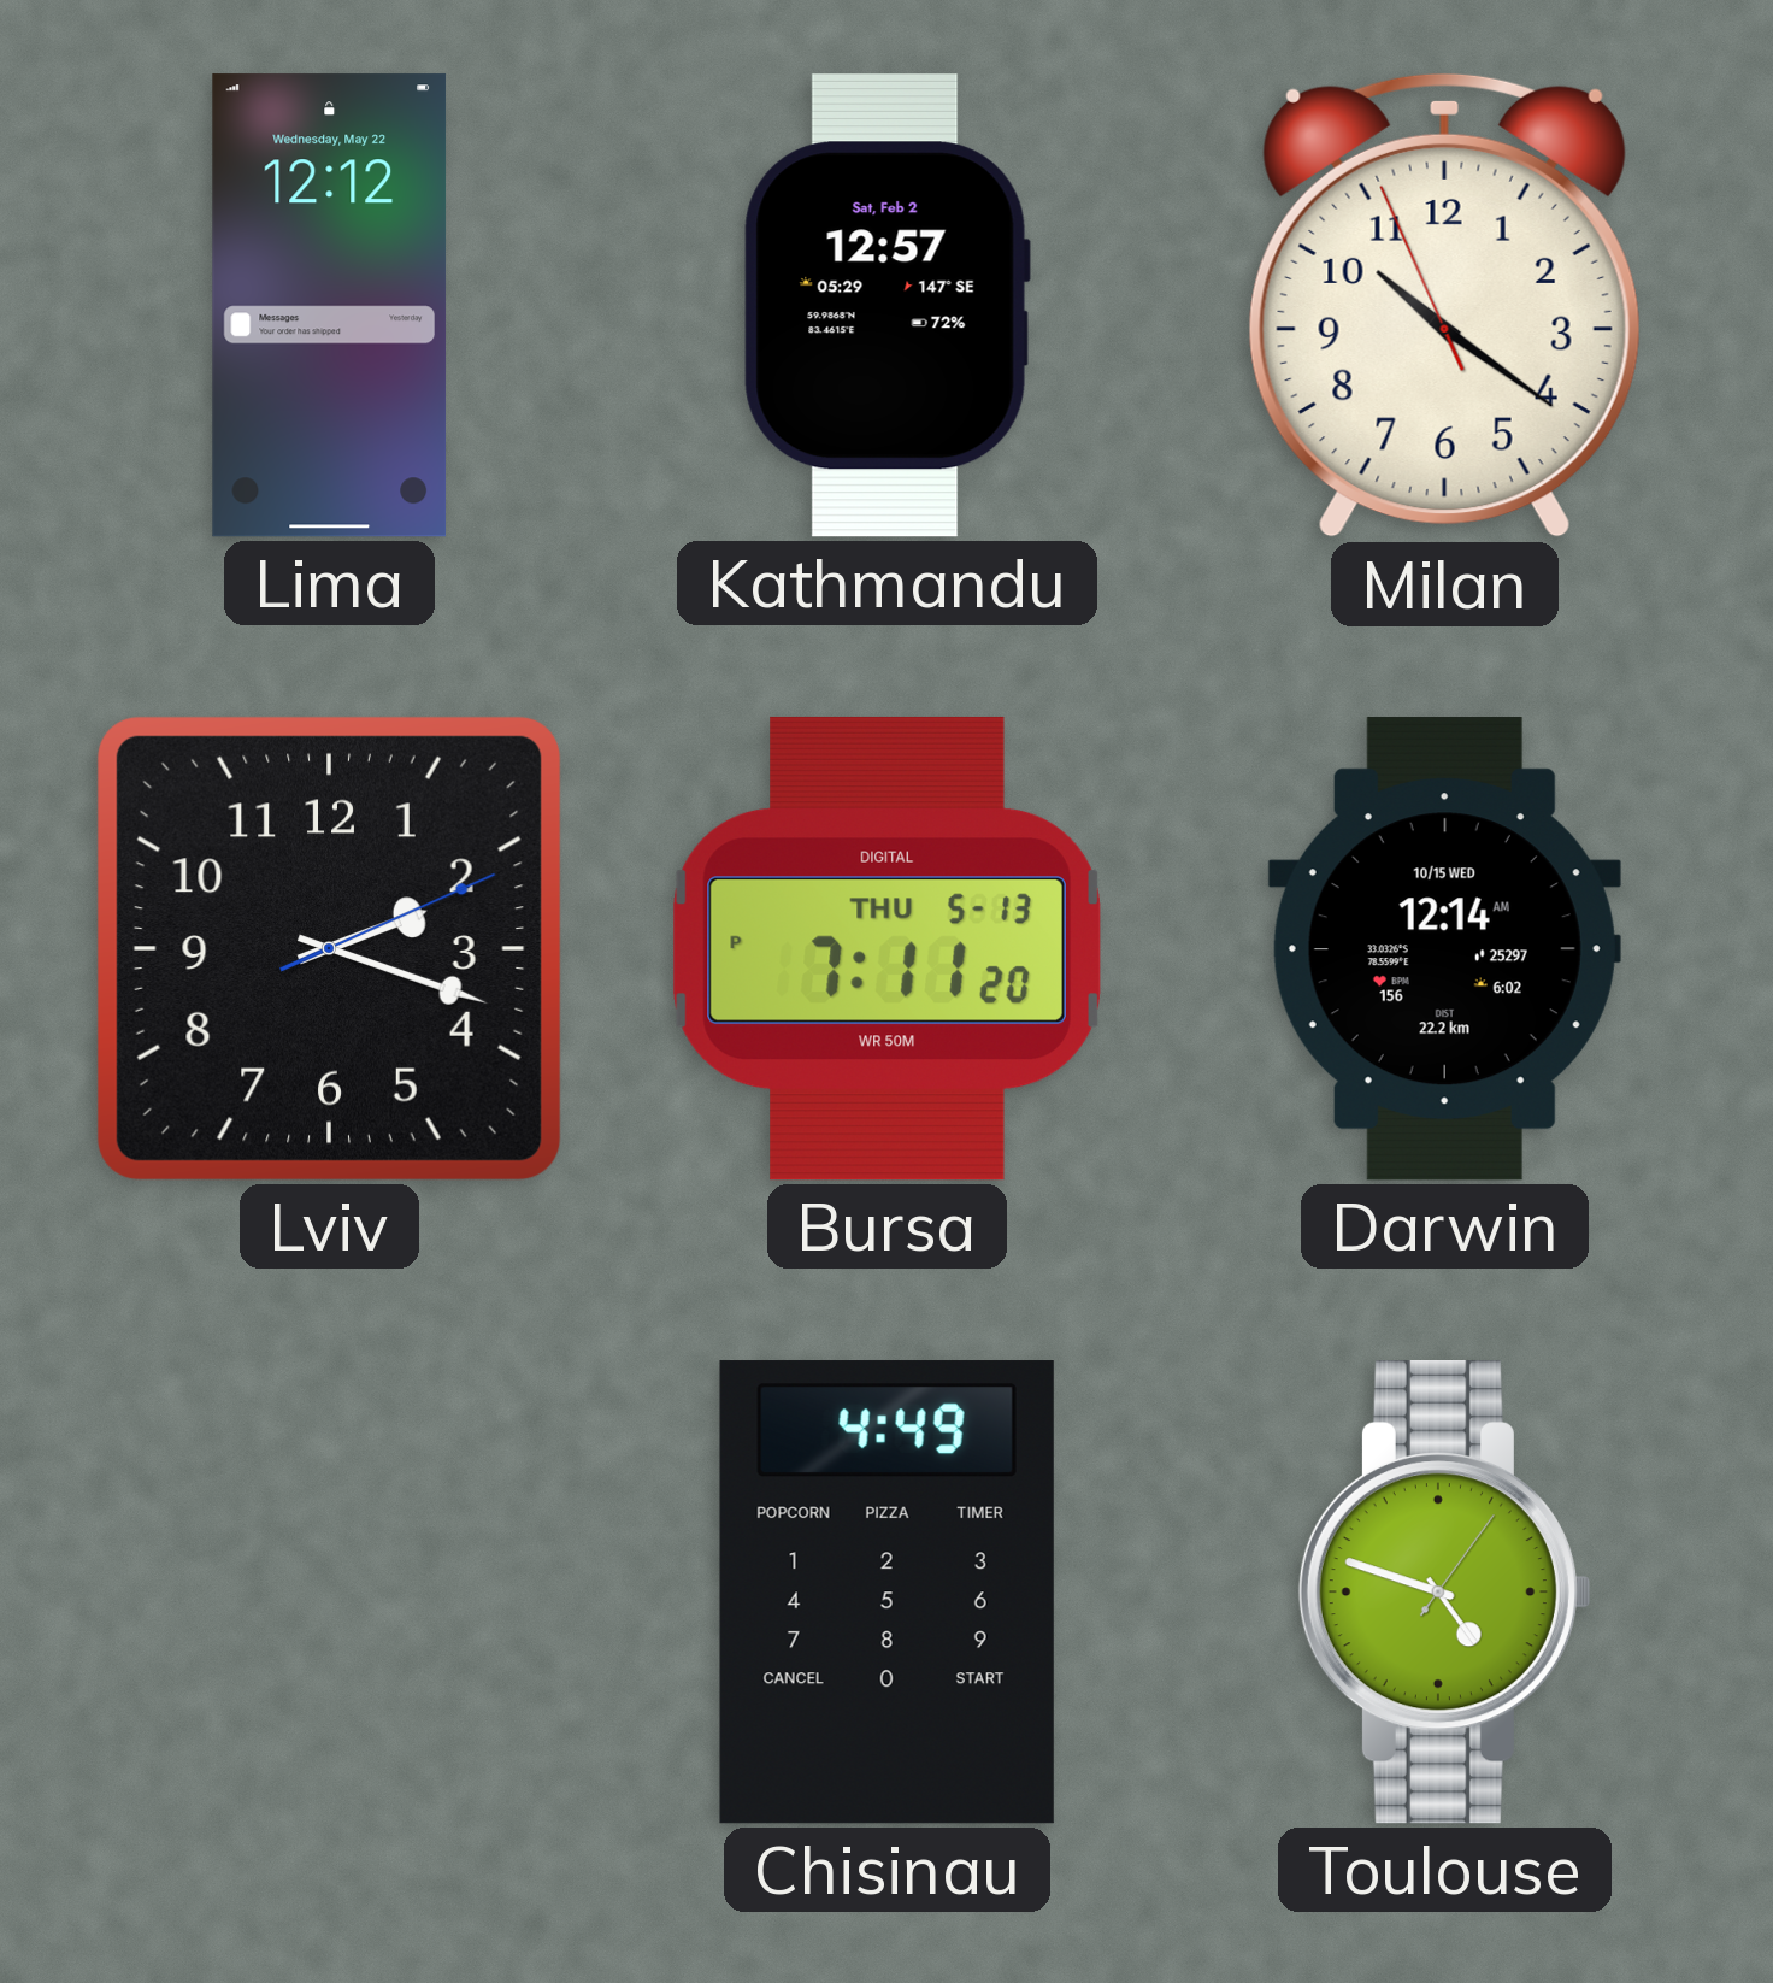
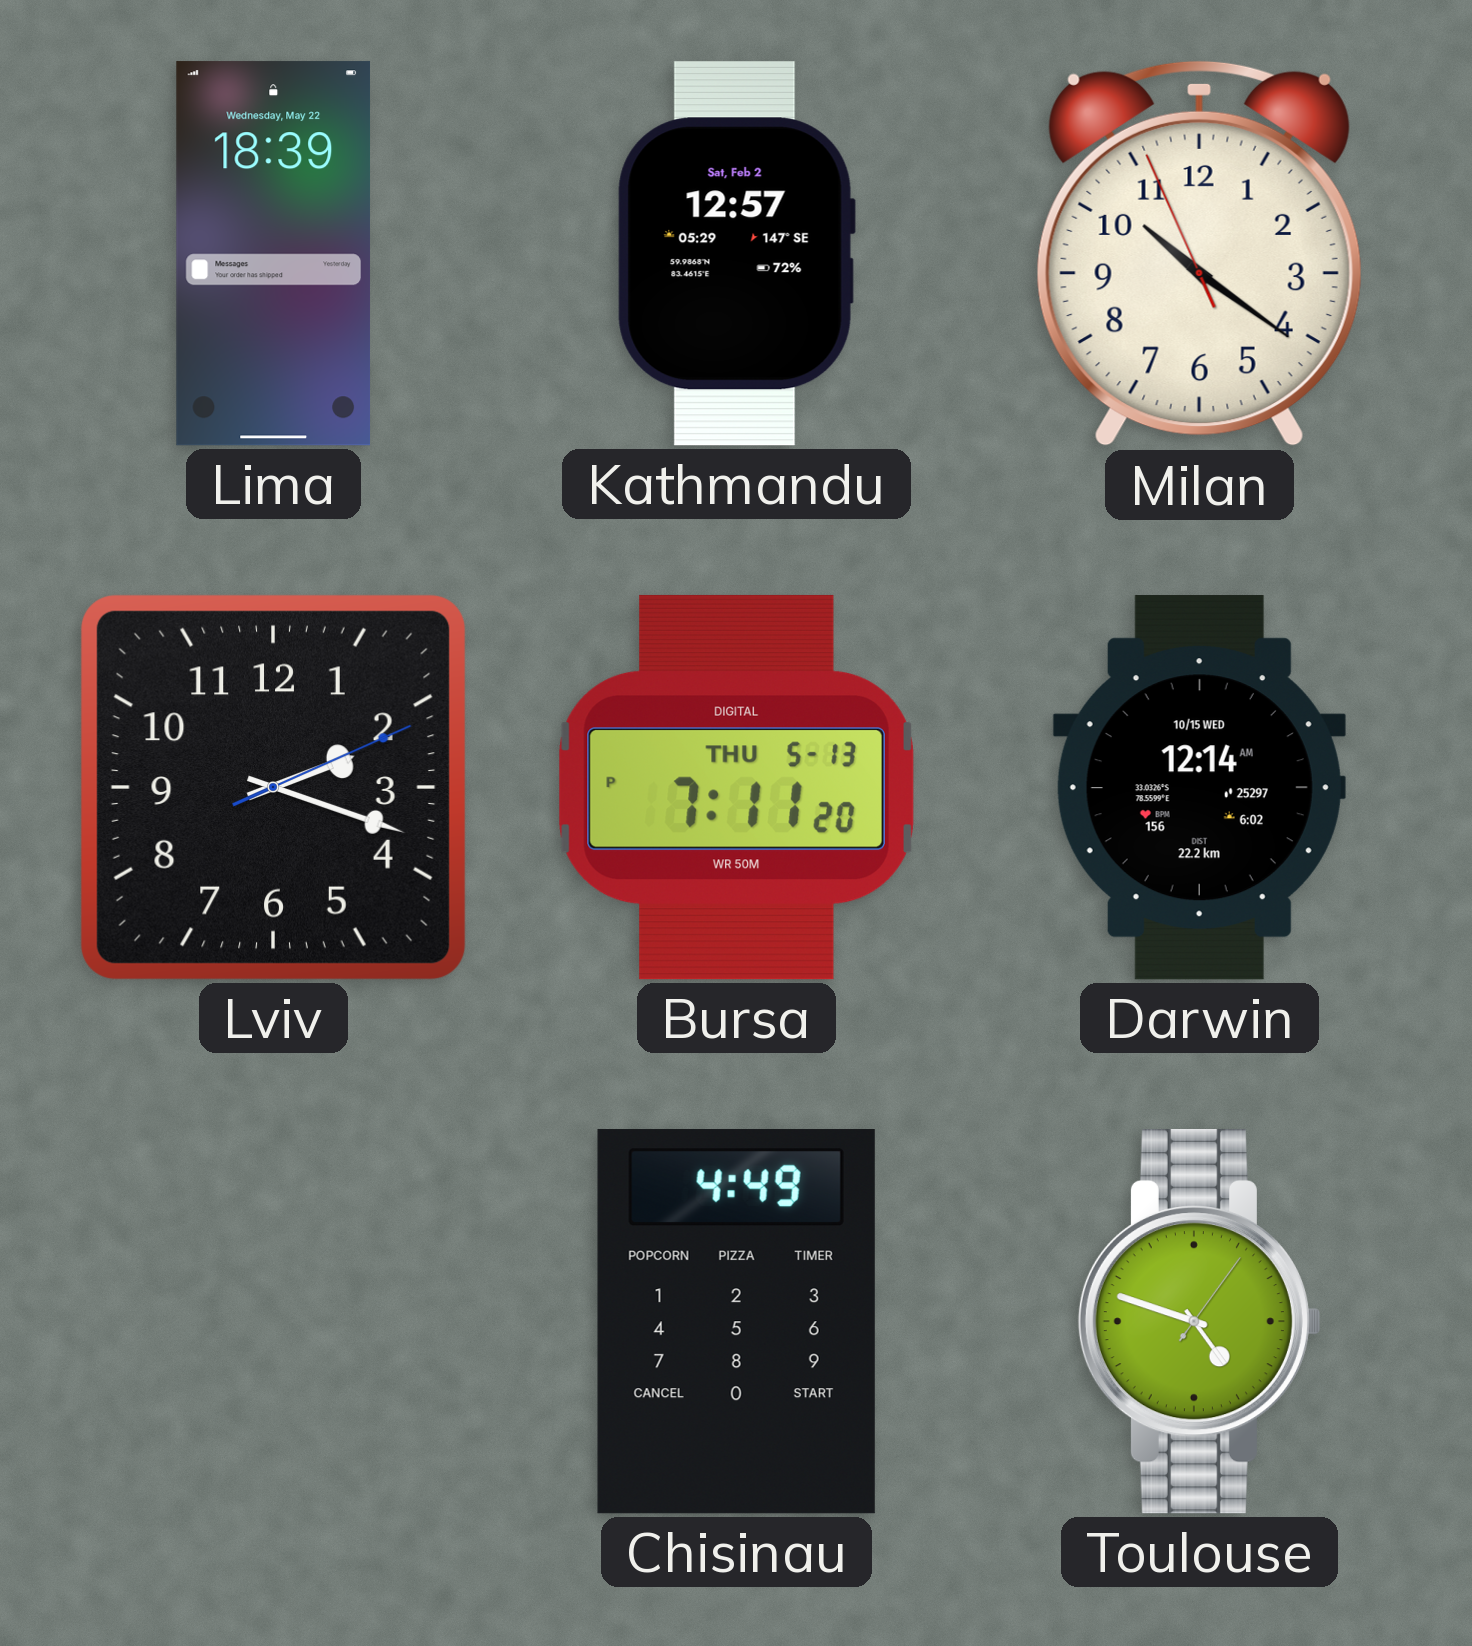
Lima: 12:12 -> 18:39
